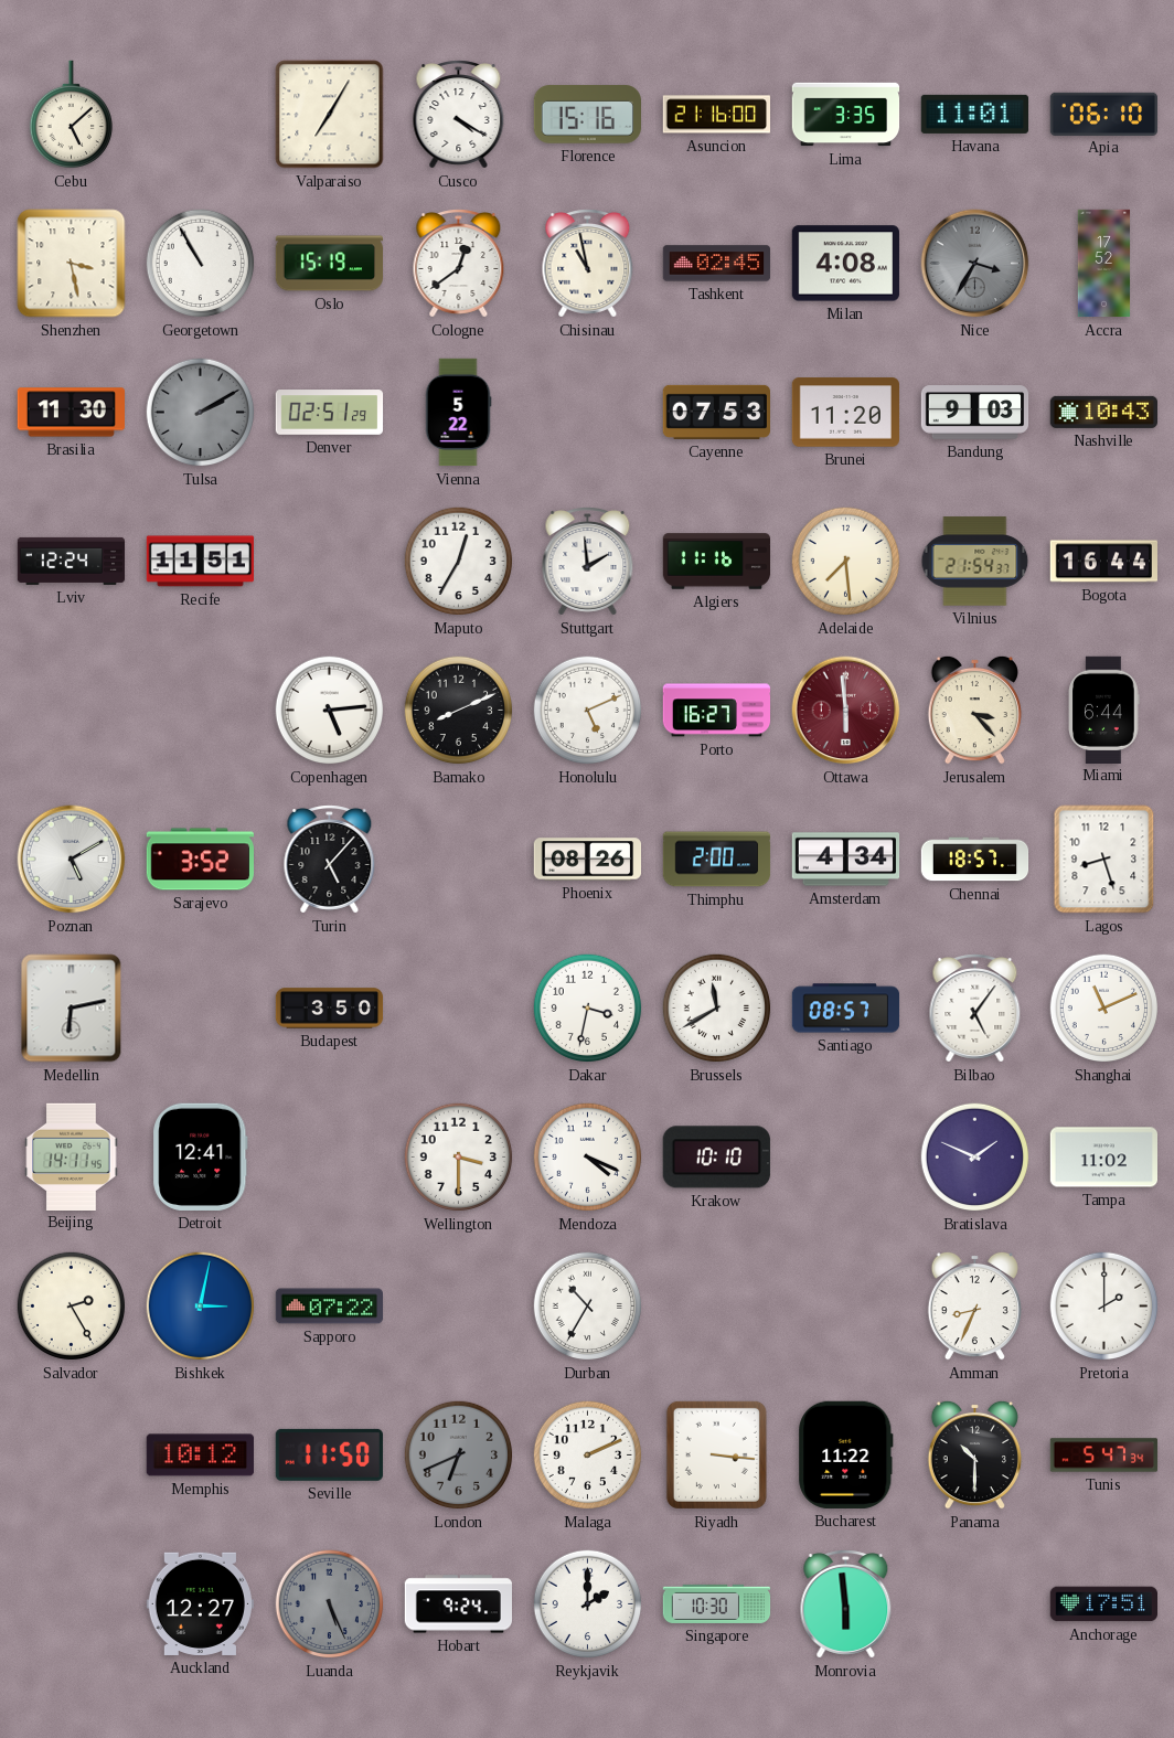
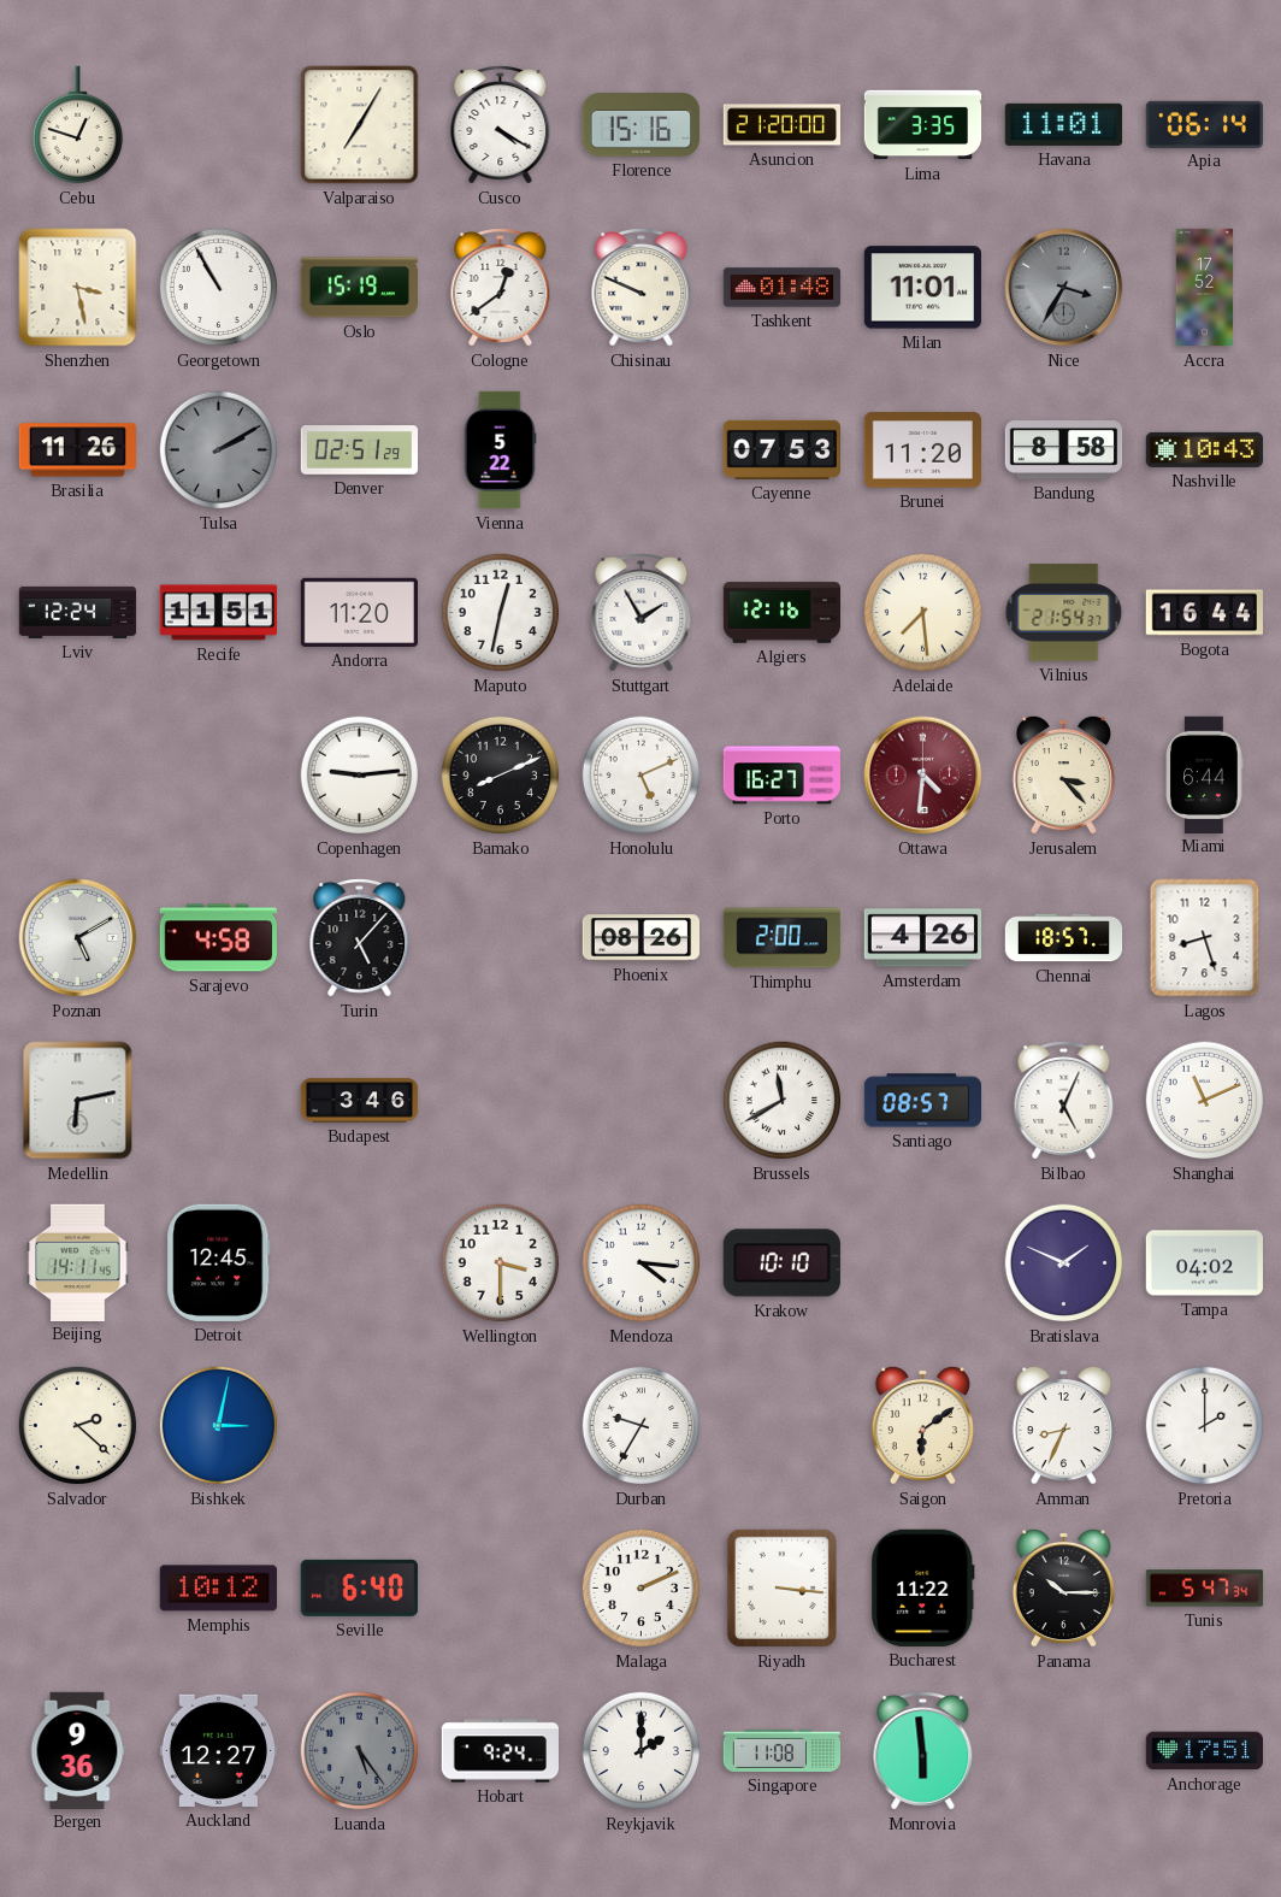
Cebu: 5:08 -> 12:48
Asuncion: 21:16 -> 21:20
Apia: 06:10 -> 06:14
Chisinau: 10:58 -> 9:49
Tashkent: 02:45 -> 01:48
Milan: 4:08 -> 11:01
Brasilia: 11:30 -> 11:26
Bandung: 9:03 -> 8:58
Andorra: none -> 11:20
Maputo: 12:35 -> 12:32
Stuttgart: 1:59 -> 1:55
Algiers: 11:16 -> 12:16
Copenhagen: 5:14 -> 9:14
Ottawa: 5:59 -> 4:31
Sarajevo: 3:52 -> 4:58
Amsterdam: 4:34 -> 4:26
Budapest: 3:50 -> 3:46
Dakar: 3:32 -> none
Bilbao: 5:06 -> 5:04
Detroit: 12:41 -> 12:45
Mendoza: 4:19 -> 4:16
Tampa: 11:02 -> 04:02
Salvador: 2:25 -> 2:22
Sapporo: 07:22 -> none
Durban: 10:35 -> 9:35
Saigon: none -> 6:09
Seville: 11:50 -> 6:40
London: 6:41 -> none
Panama: 10:30 -> 10:15
Bergen: none -> 9:36
Luanda: 5:26 -> 5:24
Singapore: 10:30 -> 11:08
